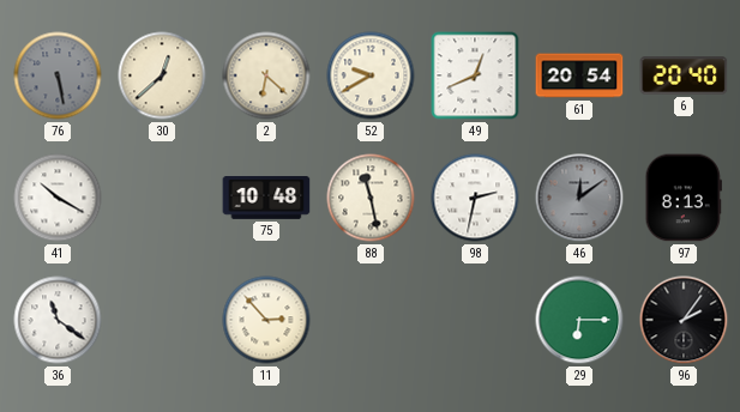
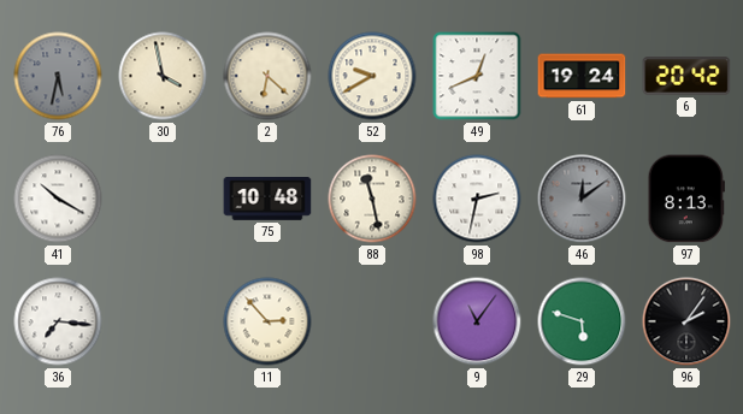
76: 5:28 -> 5:32
30: 12:38 -> 3:58
61: 20:54 -> 19:24
6: 20:40 -> 20:42
36: 11:21 -> 7:16
9: none -> 11:06
29: 6:15 -> 5:48
